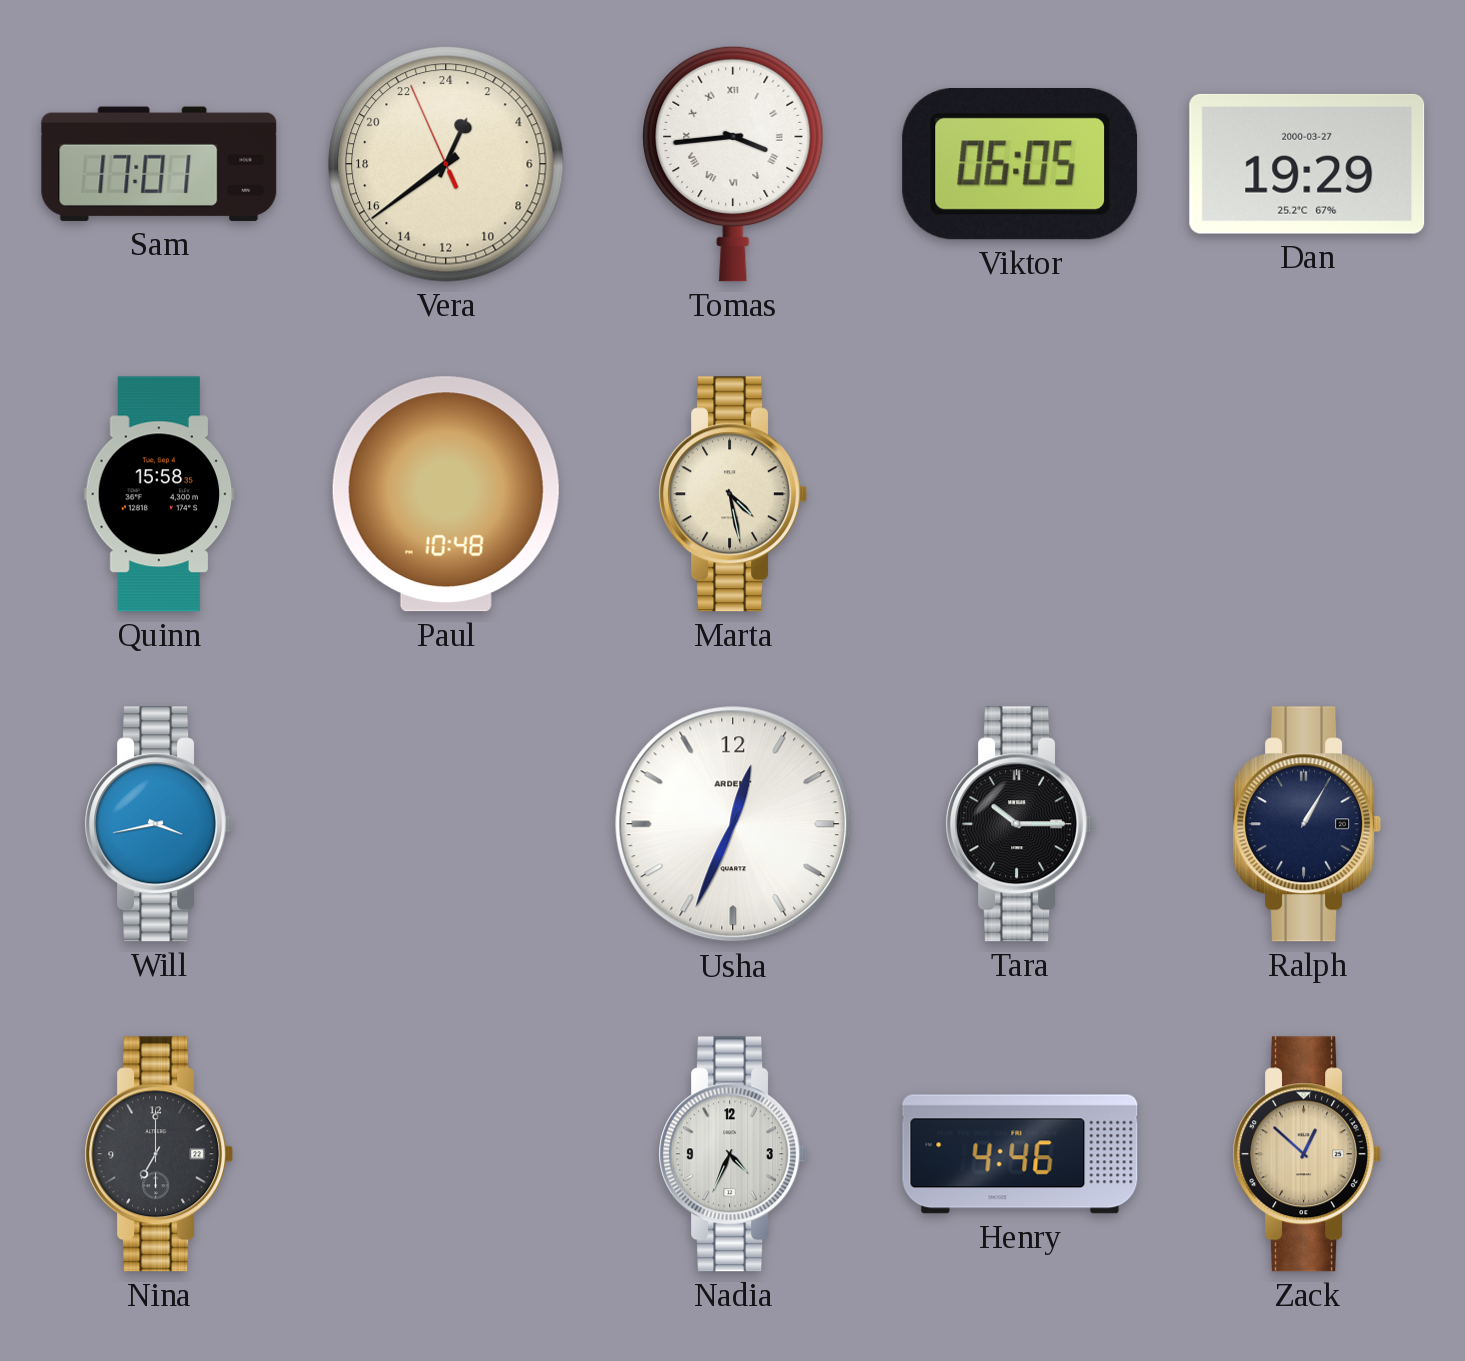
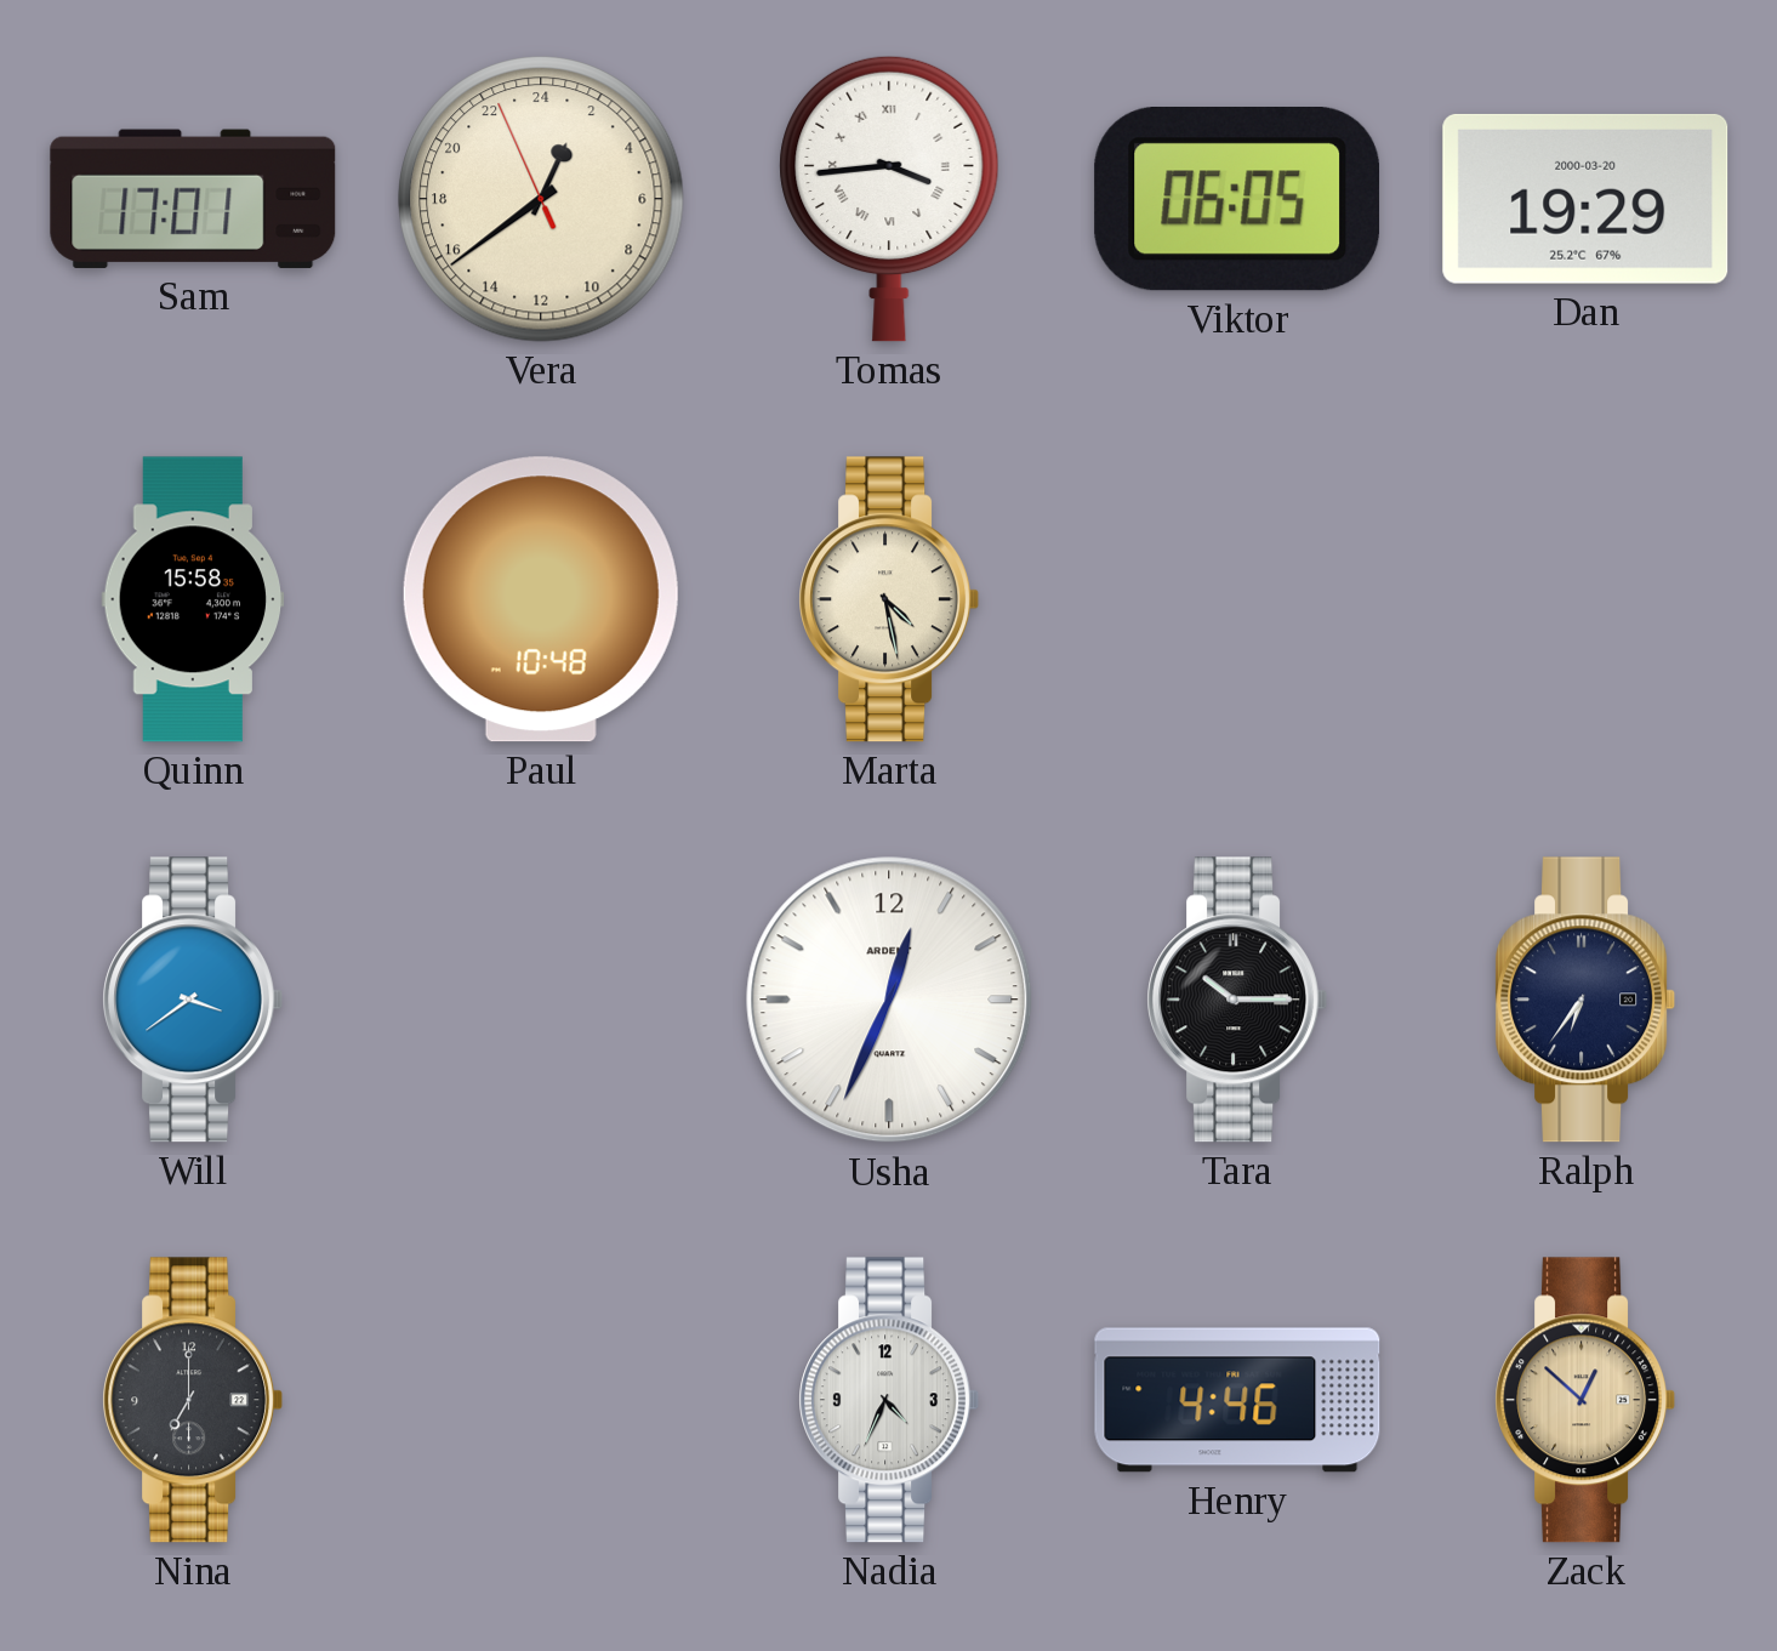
Dan date: 2000-03-27 -> 2000-03-20
Will: 3:43 -> 3:39
Ralph: 1:05 -> 6:36
